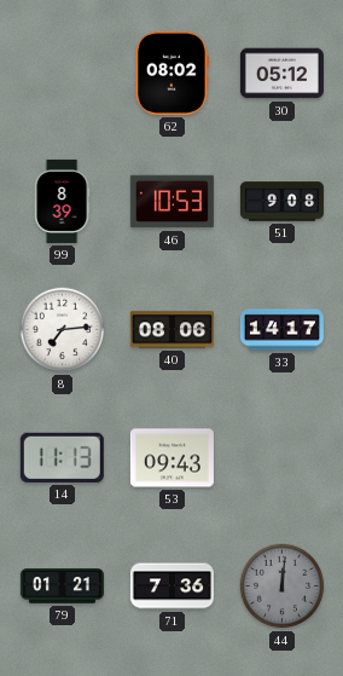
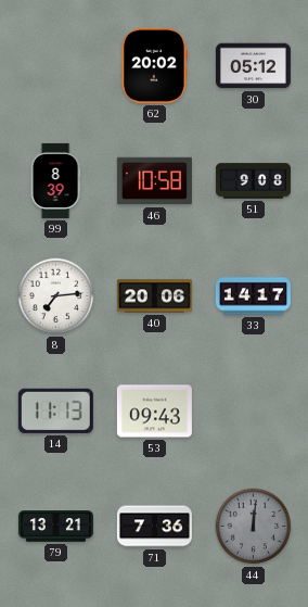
62: 08:02 -> 20:02
46: 10:53 -> 10:58
40: 08:06 -> 20:06
79: 01:21 -> 13:21
